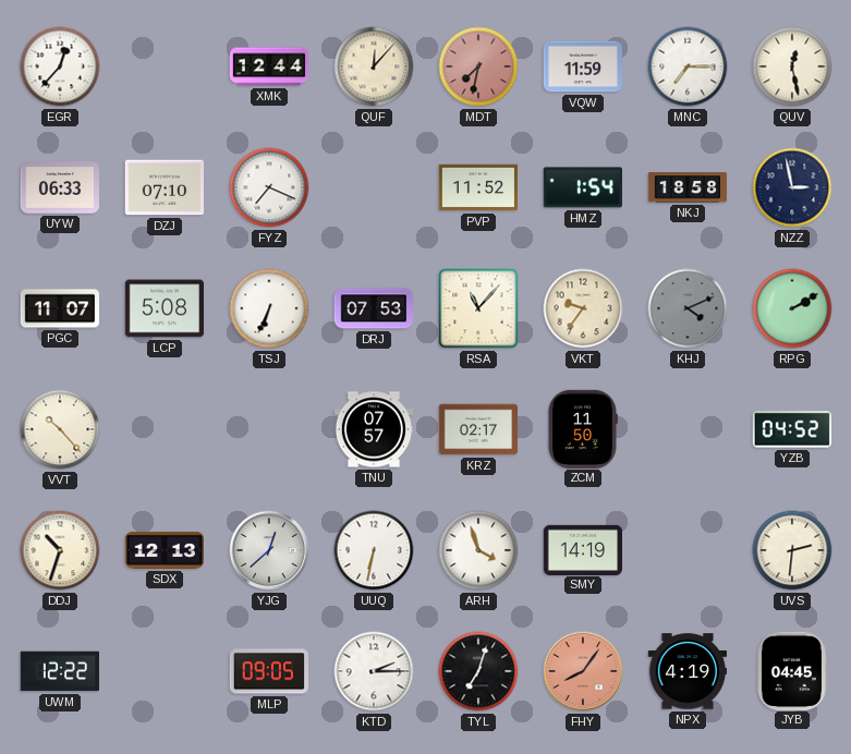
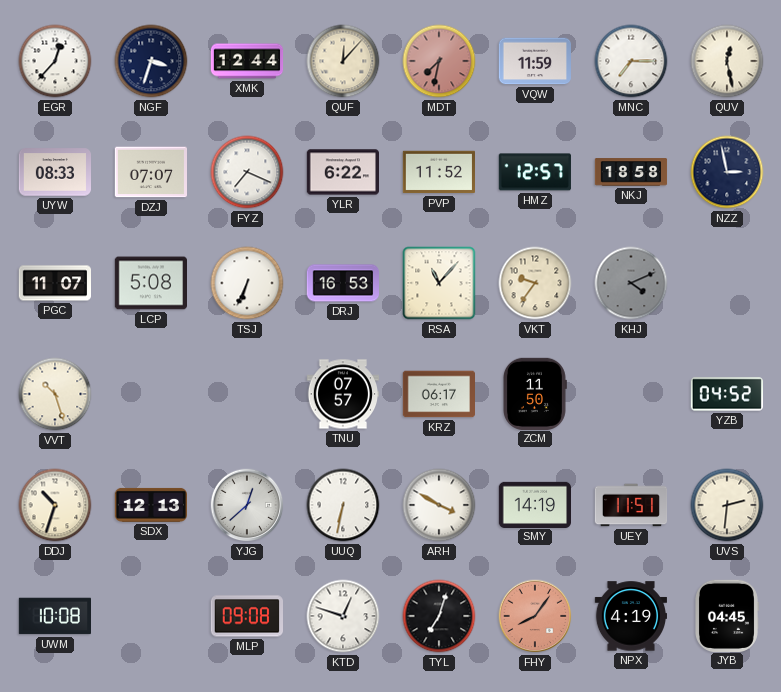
NGF: none -> 3:33
UYW: 06:33 -> 08:33
DZJ: 07:10 -> 07:07
YLR: none -> 6:22
HMZ: 1:54 -> 12:57
DRJ: 07:53 -> 16:53
RPG: 2:10 -> none
VVT: 10:23 -> 10:27
KRZ: 02:17 -> 06:17
ARH: 3:57 -> 3:50
UEY: none -> 11:51
UWM: 12:22 -> 10:08
MLP: 09:05 -> 09:08
KTD: 2:15 -> 12:48
